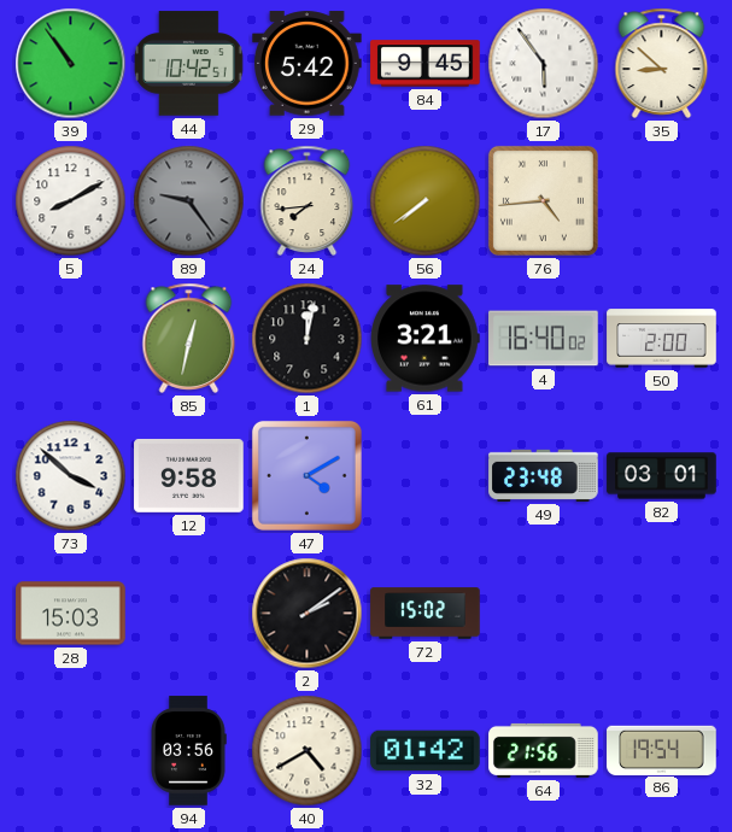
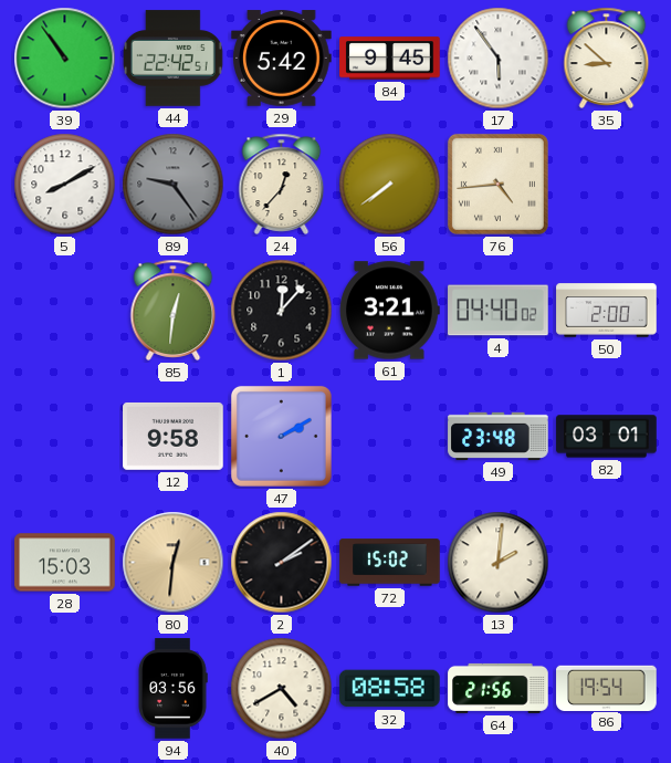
44: 10:42 -> 22:42
24: 7:44 -> 12:37
85: 12:32 -> 12:31
1: 12:02 -> 12:07
4: 16:40 -> 04:40
73: 3:52 -> none
47: 4:10 -> 2:10
80: none -> 12:31
13: none -> 2:01
32: 01:42 -> 08:58
